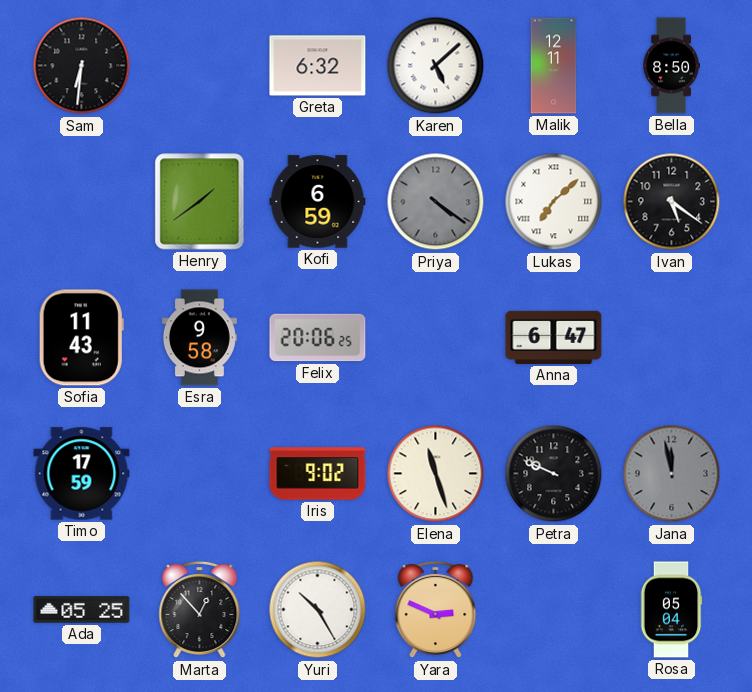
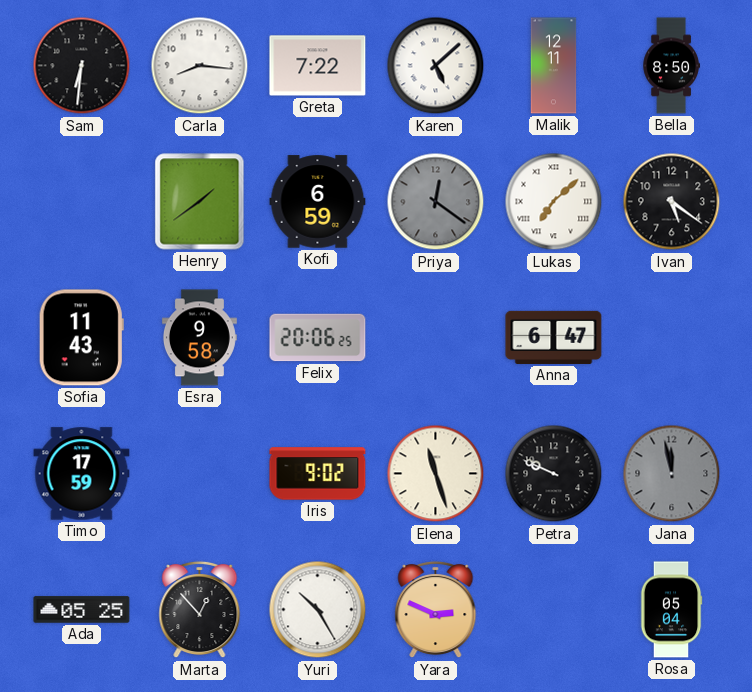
Carla: none -> 8:16
Greta: 6:32 -> 7:22
Priya: 4:21 -> 12:21
